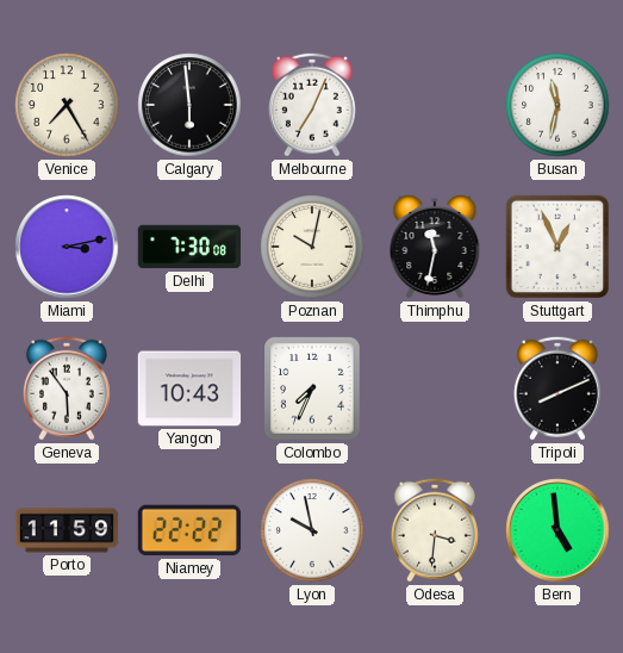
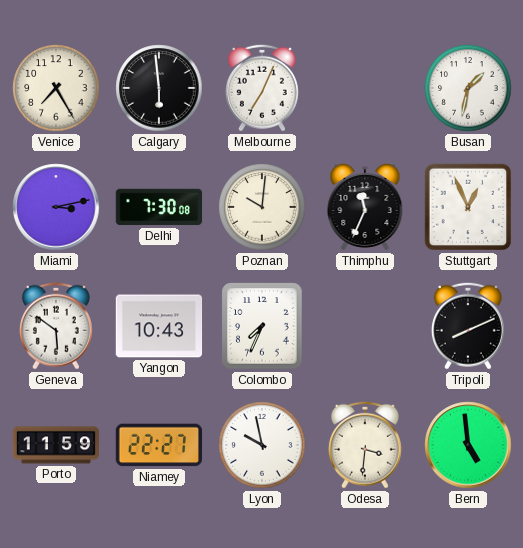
Busan: 11:32 -> 1:32
Poznan: 10:02 -> 10:01
Thimphu: 11:32 -> 11:34
Geneva: 5:54 -> 5:51
Niamey: 22:22 -> 22:27
